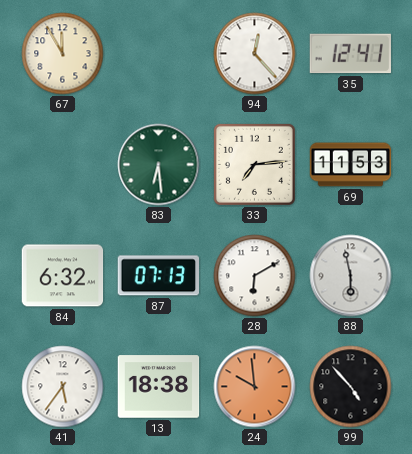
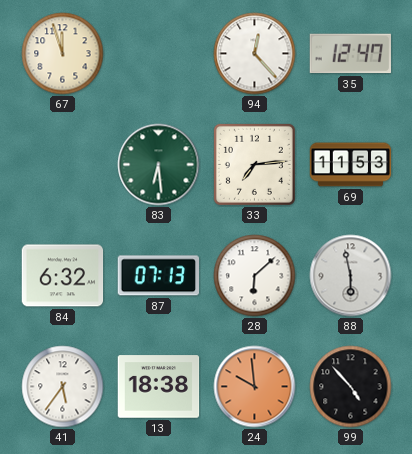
67: 11:55 -> 11:57
35: 12:41 -> 12:47
28: 6:10 -> 6:08
